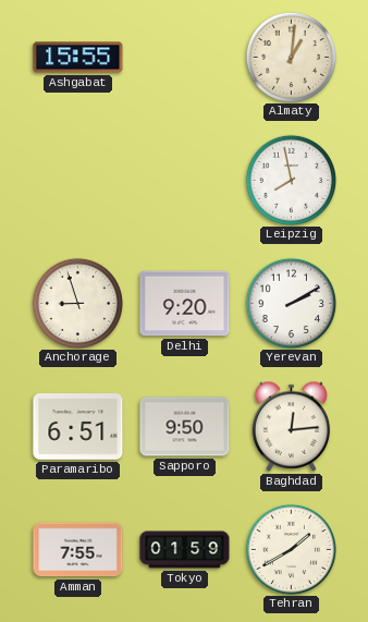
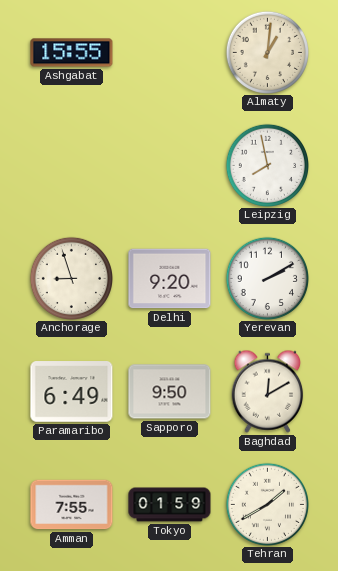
Paramaribo: 6:51 -> 6:49
Baghdad: 12:14 -> 12:10
